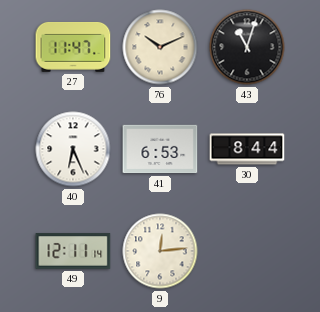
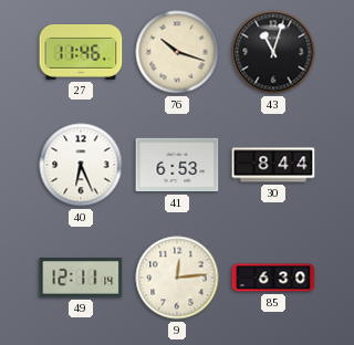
27: 11:47 -> 11:46
76: 10:11 -> 10:18
85: none -> 6:30
